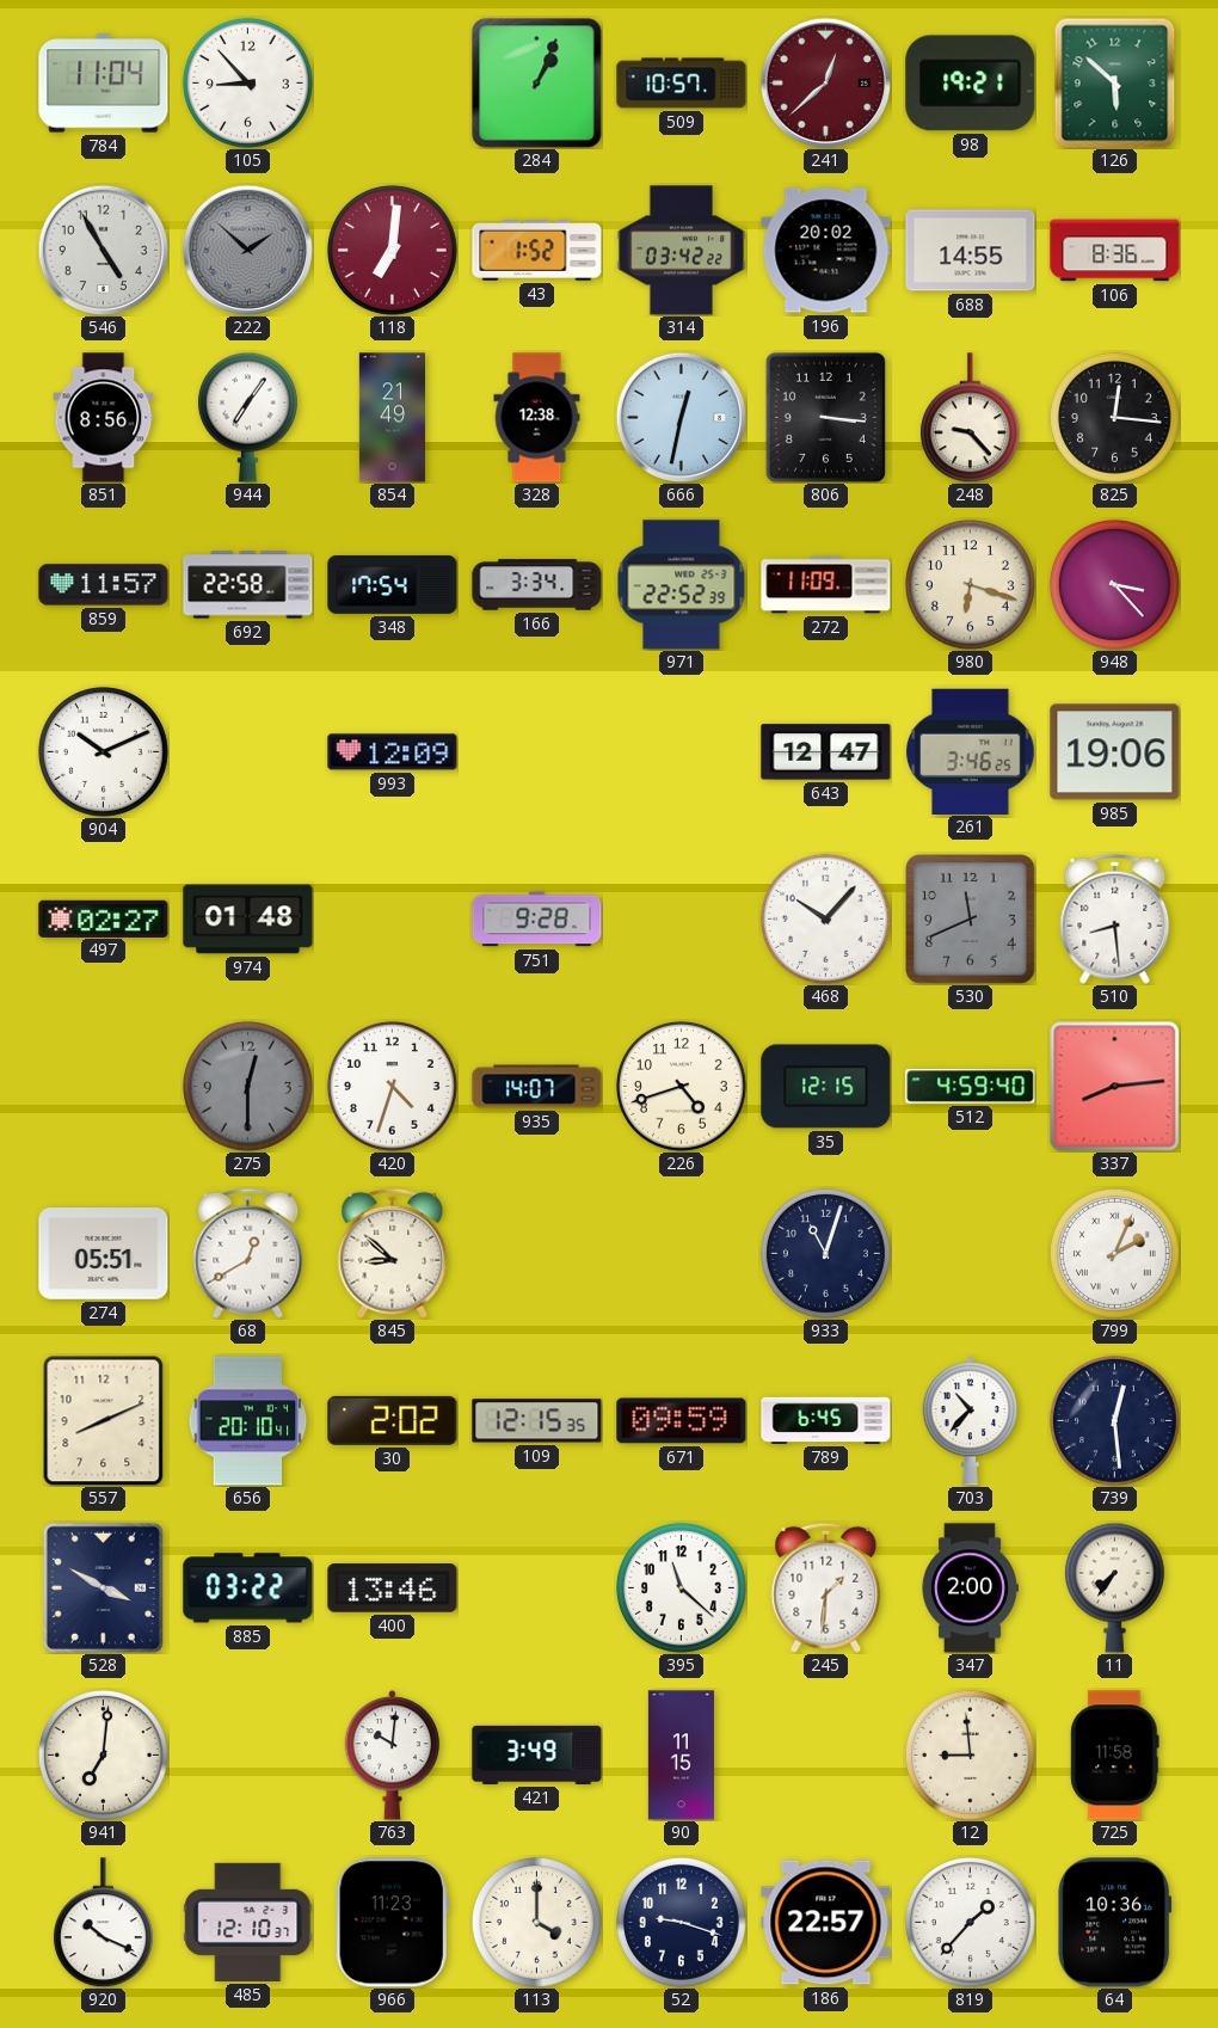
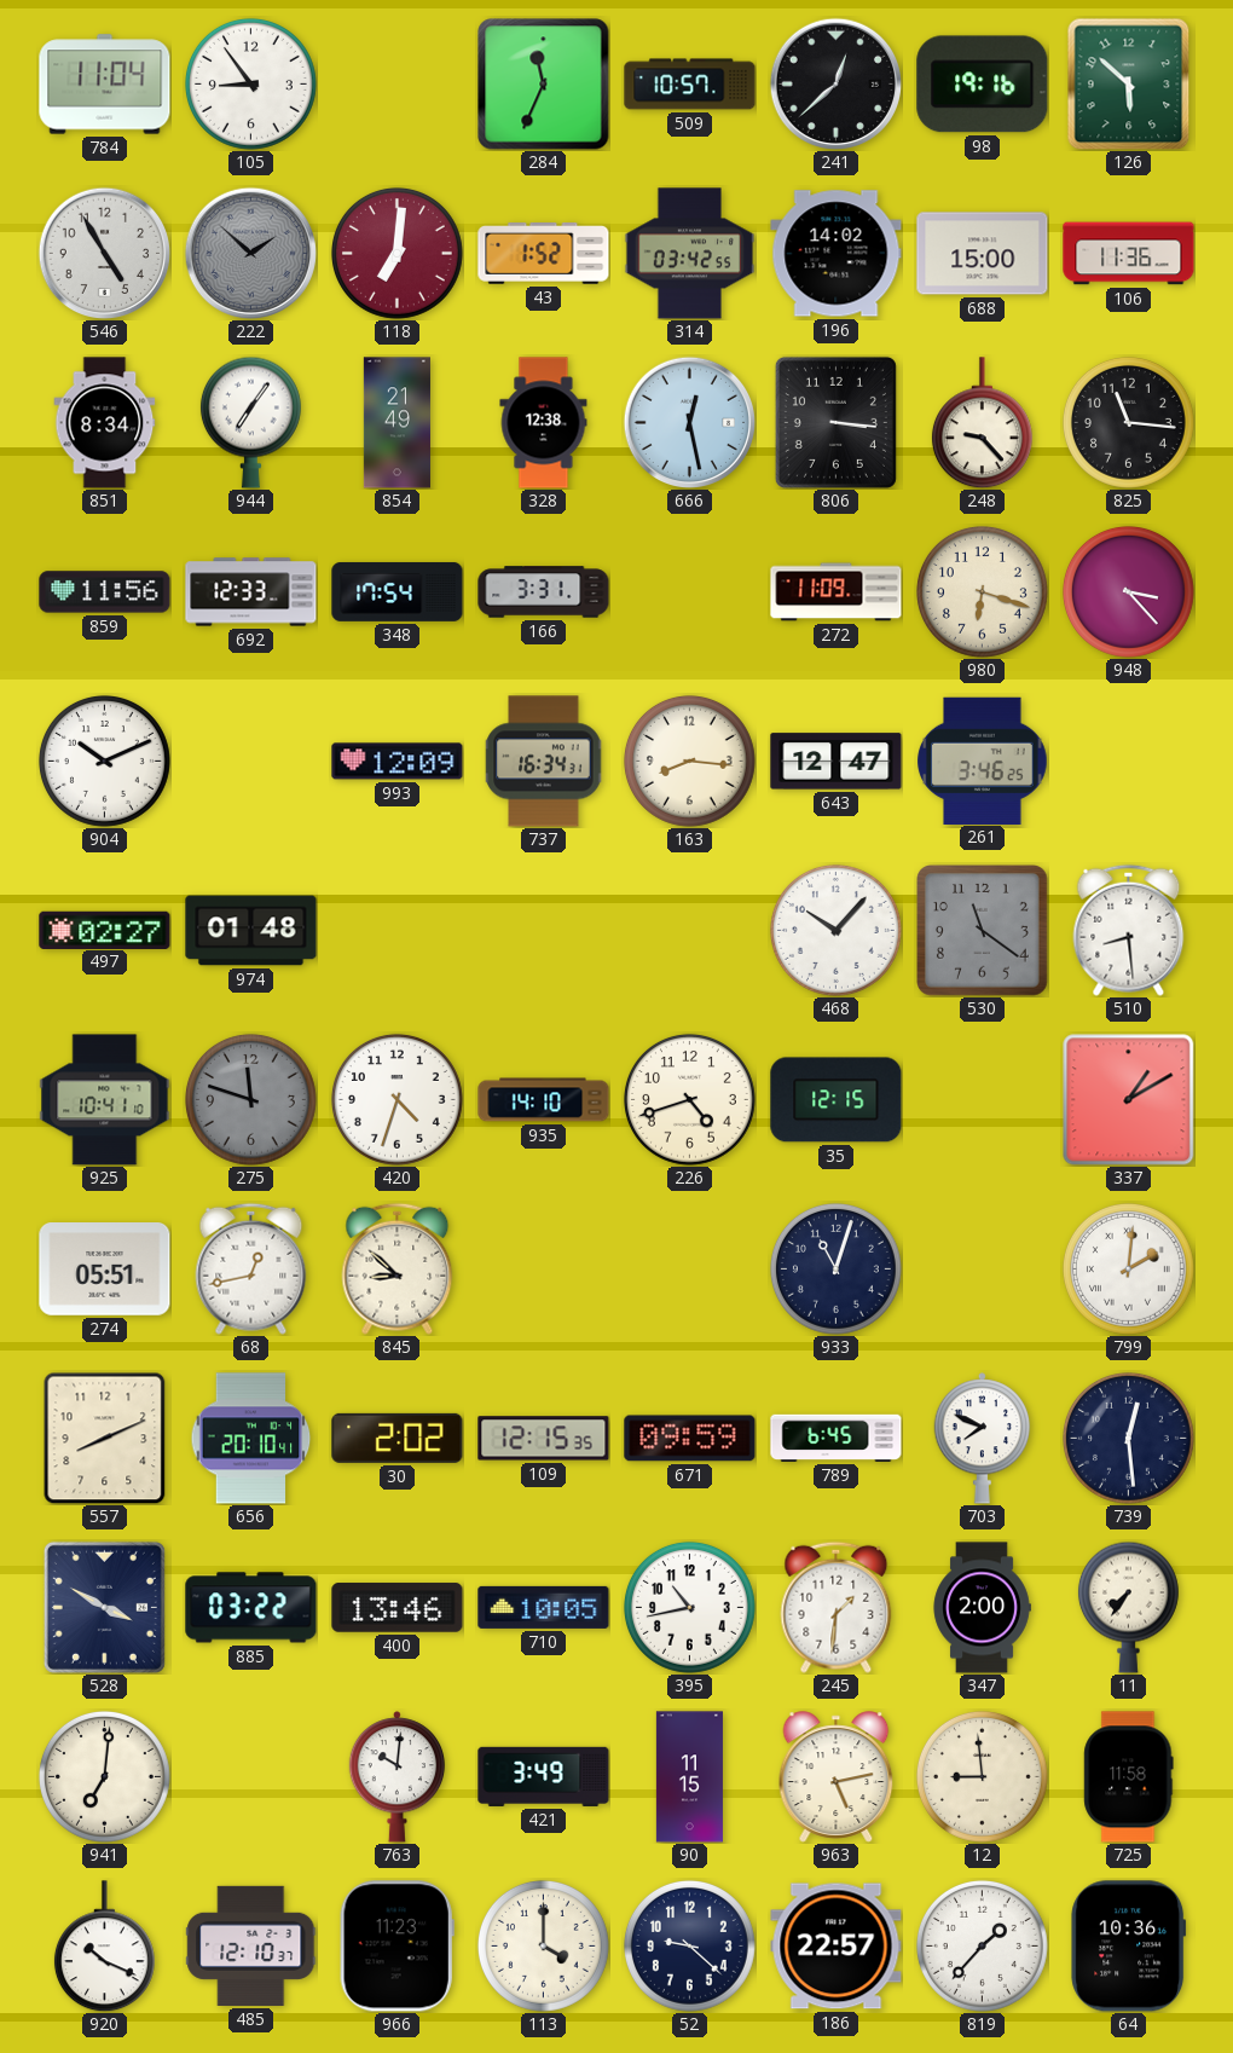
105: 8:53 -> 8:54
284: 1:04 -> 11:34
241 dial: burgundy -> black
98: 19:21 -> 19:16
314: 03:42:22 -> 03:42:55
196: 20:02 -> 14:02
688: 14:55 -> 15:00
106: 8:36 -> 11:36
851: 8:56 -> 8:34
666: 12:32 -> 12:28
825: 12:16 -> 11:16
859: 11:57 -> 11:56
692: 22:58 -> 12:33
166: 3:34 -> 3:31
971: 22:52 -> none
737: none -> 16:34
163: none -> 8:16
985: 19:06 -> none
751: 9:28 -> none
530: 11:41 -> 11:21
925: none -> 10:41
275: 12:30 -> 11:48
935: 14:07 -> 14:10
512: 4:59 -> none
337: 8:14 -> 1:10
68: 12:40 -> 12:43
799: 2:04 -> 2:01
703: 10:37 -> 7:49
710: none -> 10:05
395: 11:22 -> 10:43
963: none -> 5:13
52: 9:18 -> 9:22
